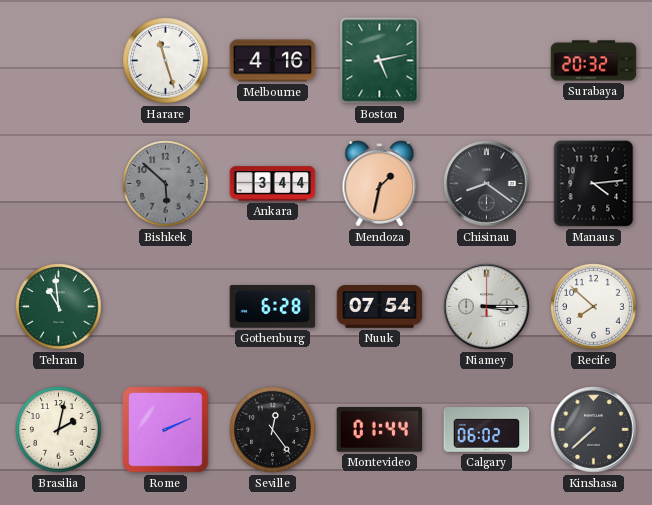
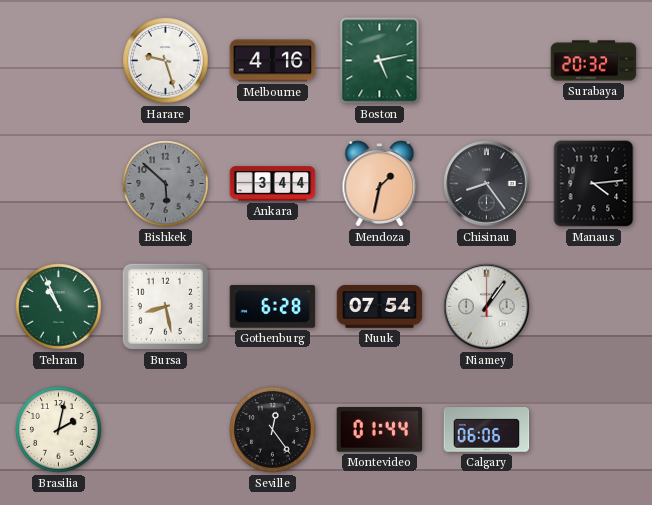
Harare: 11:27 -> 9:27
Chisinau: 8:21 -> 8:24
Tehran: 10:59 -> 10:56
Bursa: none -> 8:28
Niamey: 3:15 -> 1:06
Recife: 7:52 -> none
Rome: 2:11 -> none
Calgary: 06:02 -> 06:06
Kinshasa: 7:38 -> none
